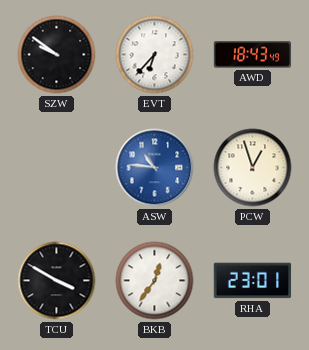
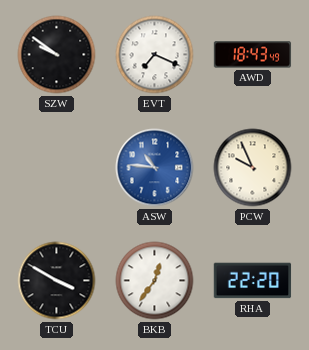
EVT: 6:37 -> 7:19
PCW: 12:57 -> 9:56
RHA: 23:01 -> 22:20
